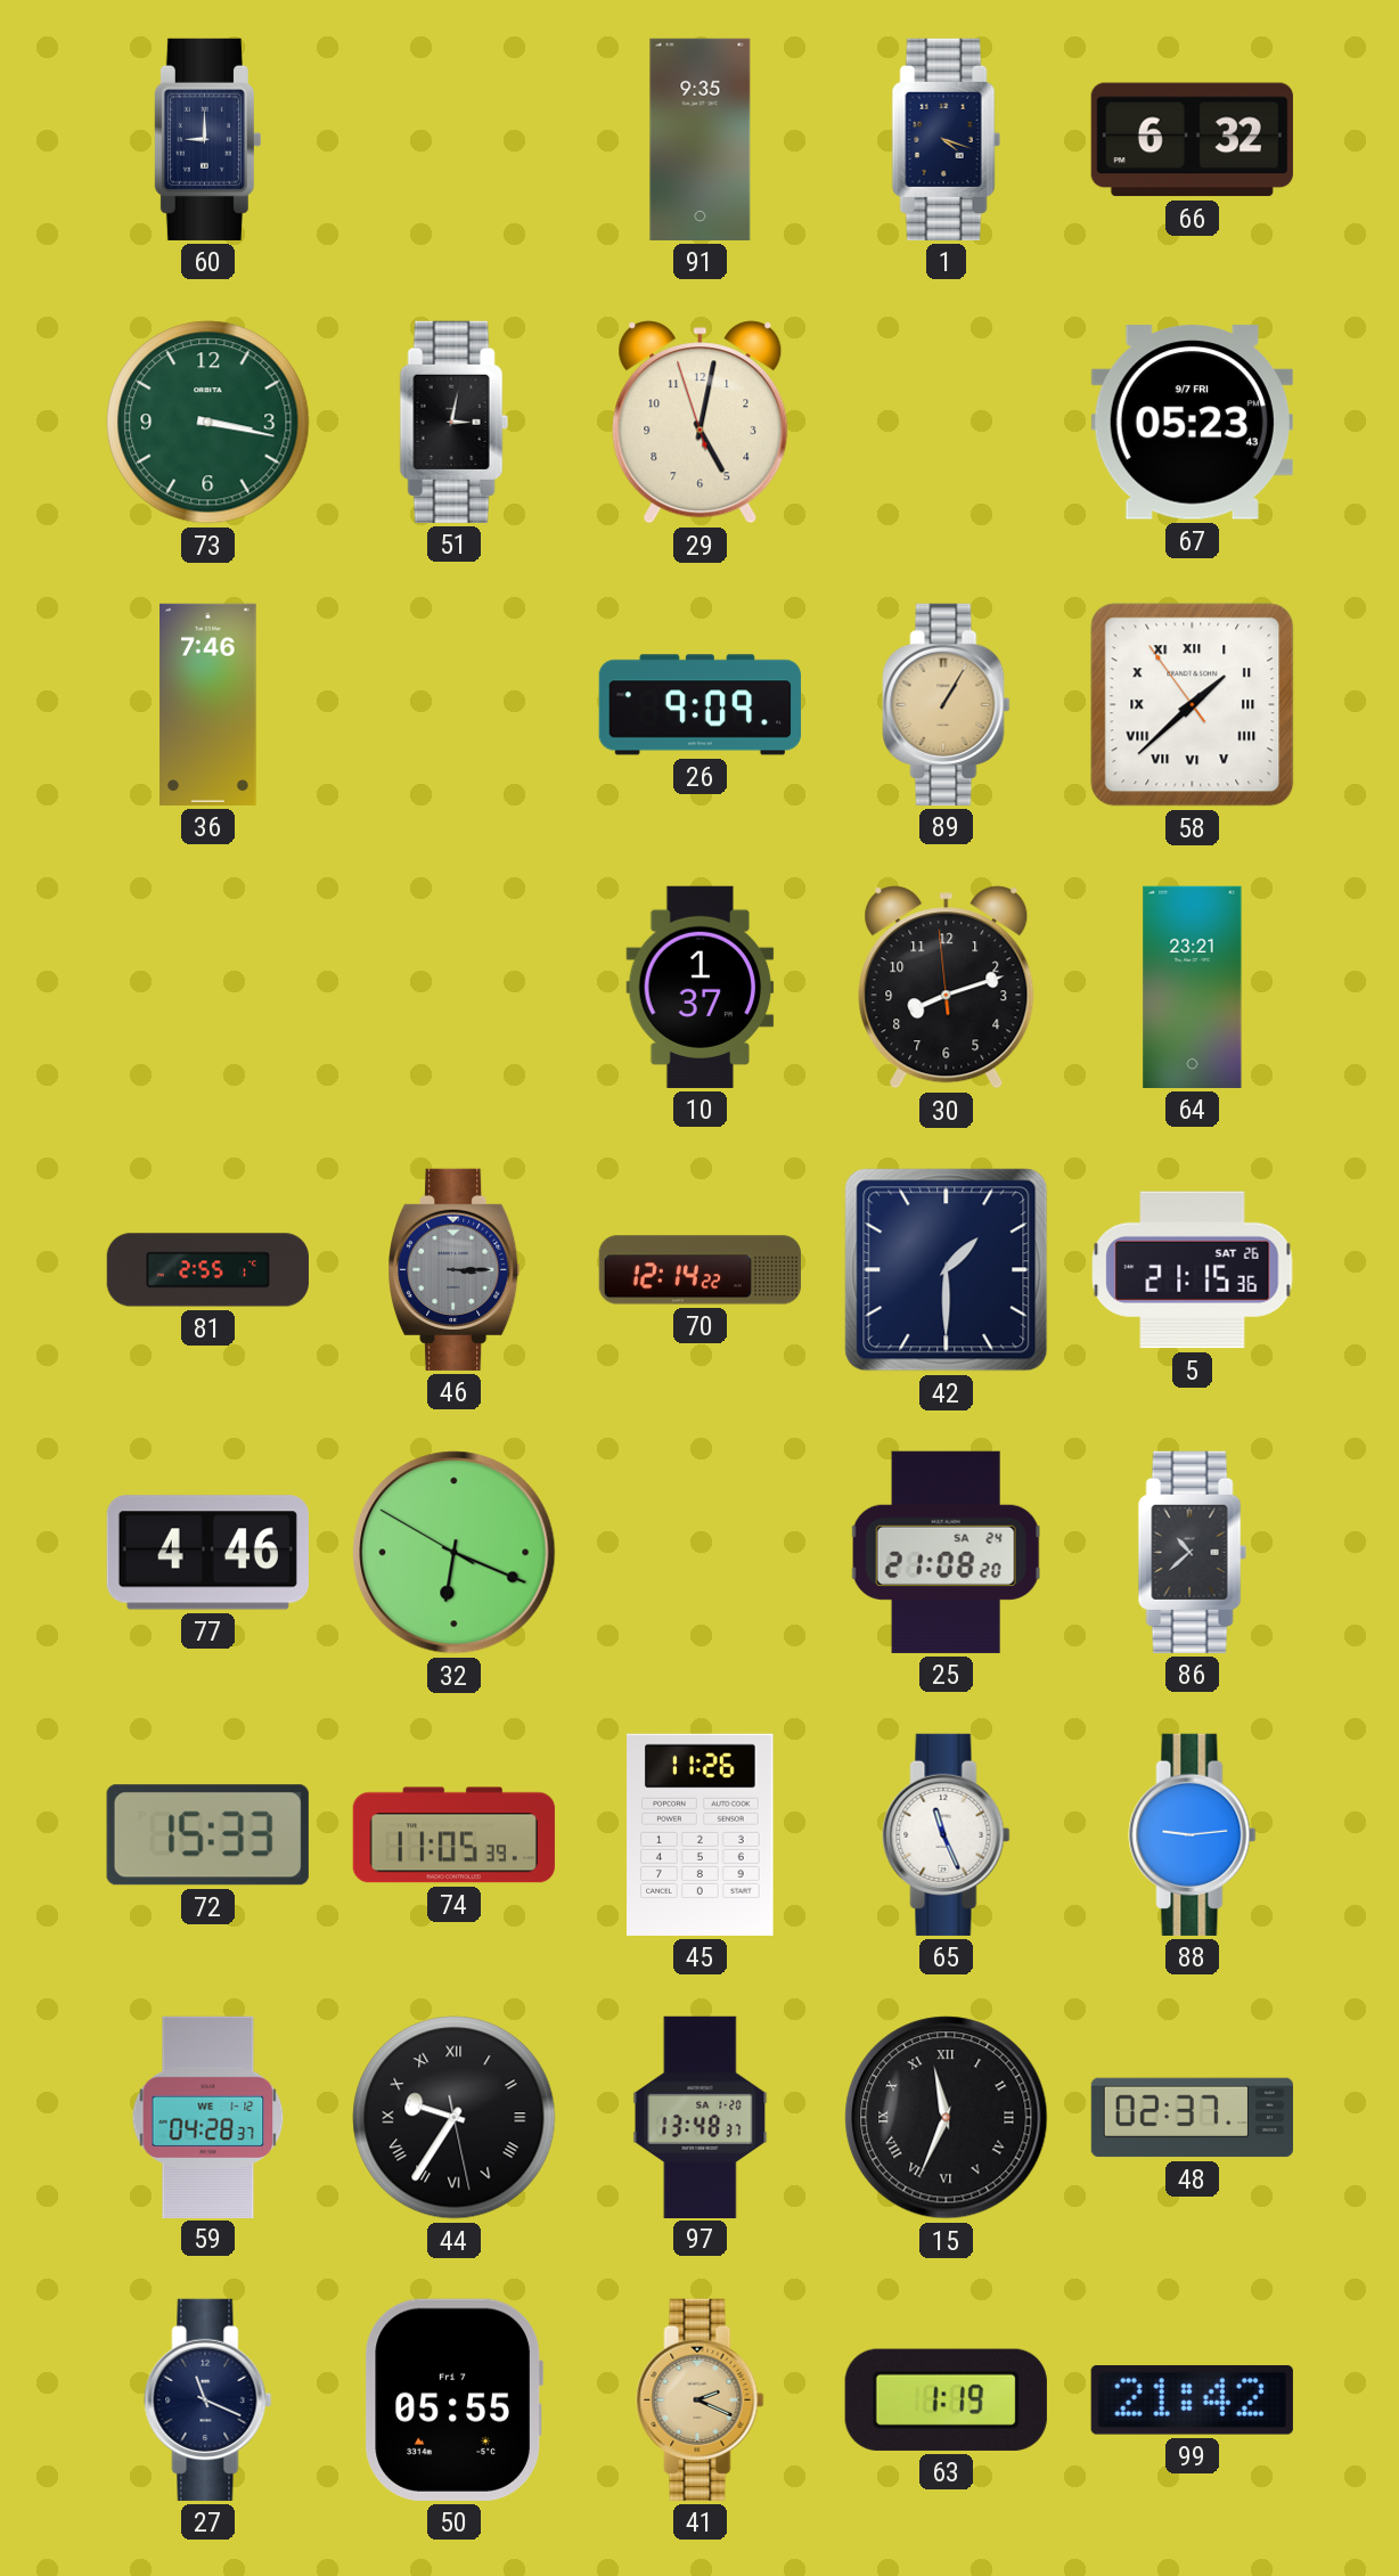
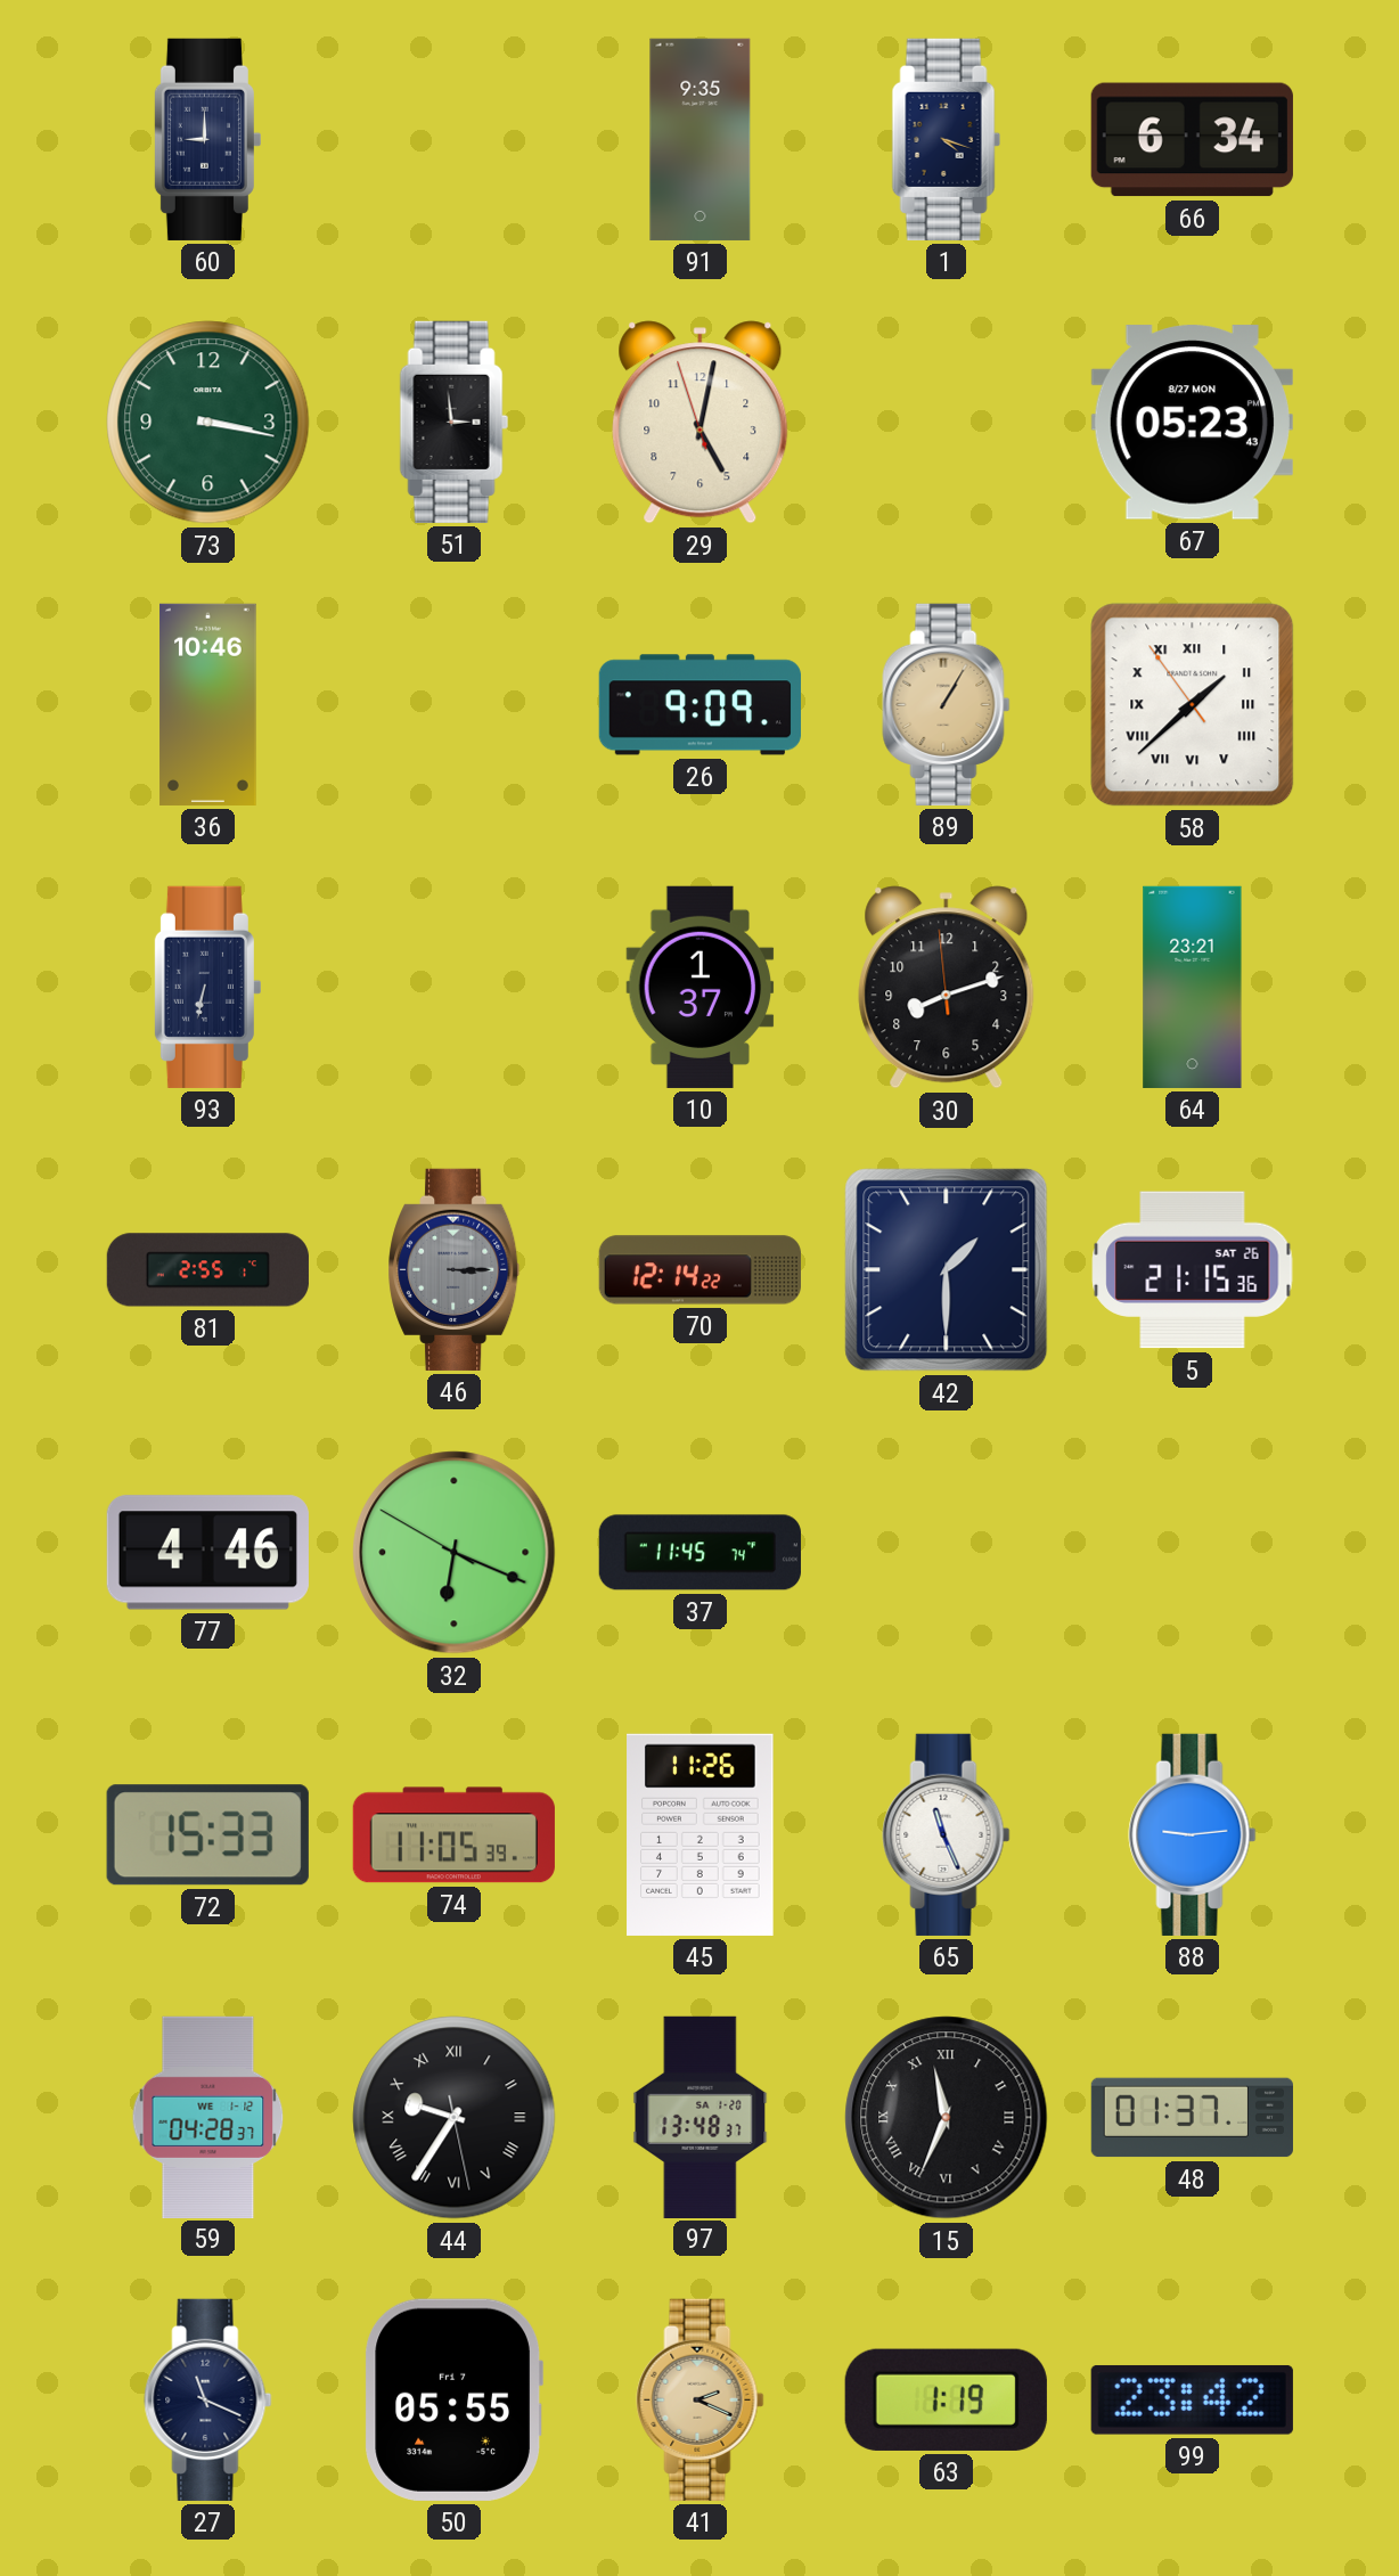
66: 6:32 -> 6:34
51: 3:02 -> 2:59
67 date: 9/7 FRI -> 8/27 MON
36: 7:46 -> 10:46
93: none -> 6:32
37: none -> 11:45
25: 21:08 -> none
86: 10:38 -> none
48: 02:37 -> 01:37
99: 21:42 -> 23:42
